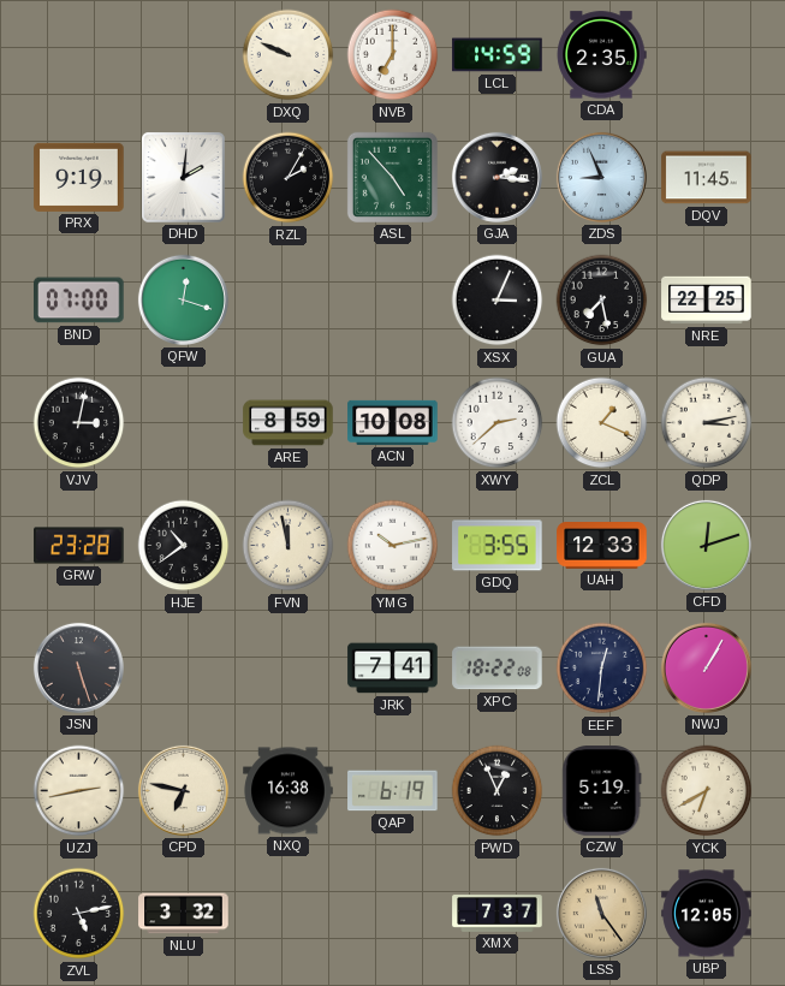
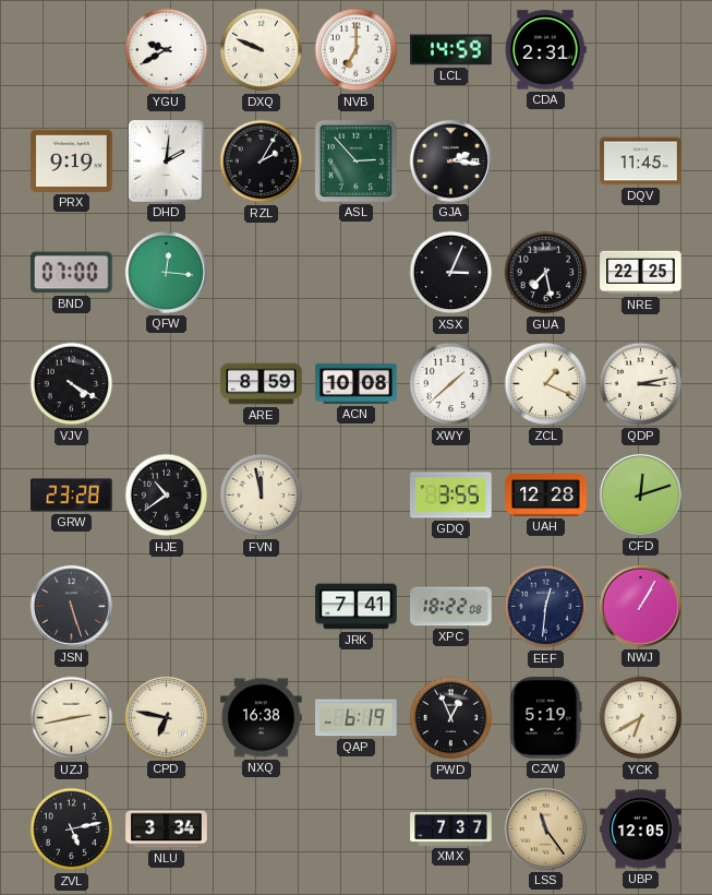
YGU: none -> 9:40
CDA: 2:35 -> 2:31
ASL: 4:53 -> 2:53
ZDS: 8:56 -> none
QFW: 12:18 -> 12:16
VJV: 3:02 -> 4:20
XWY: 2:38 -> 1:38
YMG: 10:13 -> none
UAH: 12:33 -> 12:28
NLU: 3:32 -> 3:34
